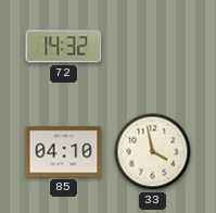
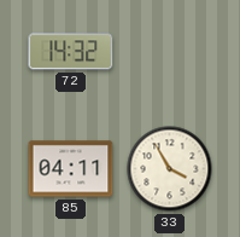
85: 04:10 -> 04:11
33: 3:58 -> 3:55
